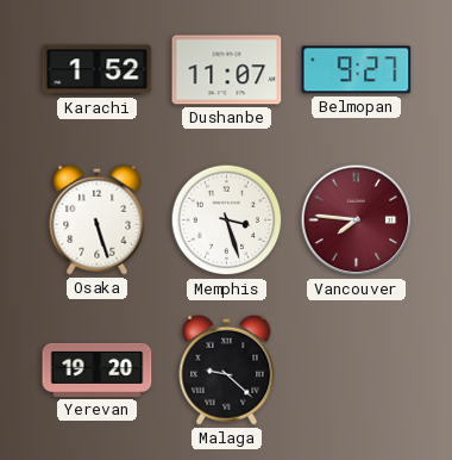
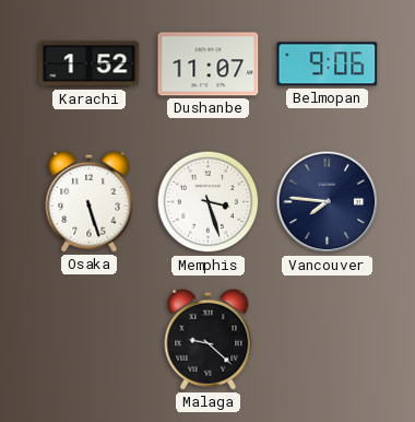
Belmopan: 9:27 -> 9:06
Vancouver dial: burgundy -> navy
Yerevan: 19:20 -> none
